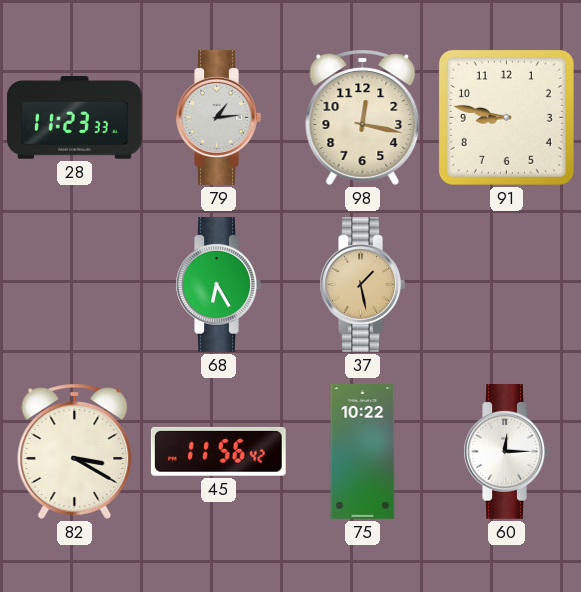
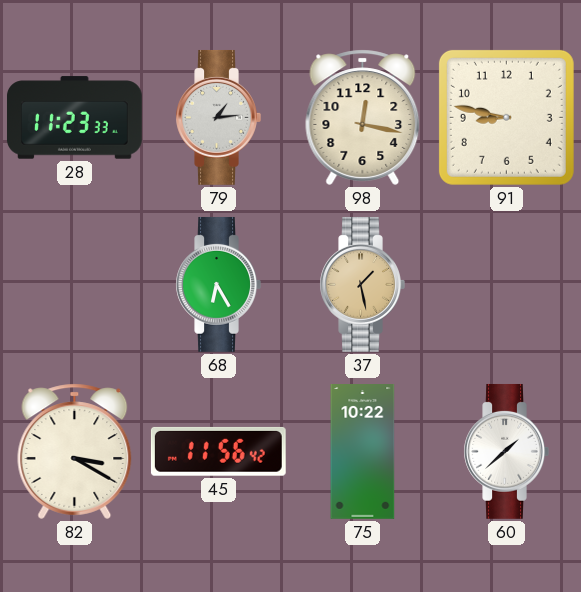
60: 12:15 -> 1:38
